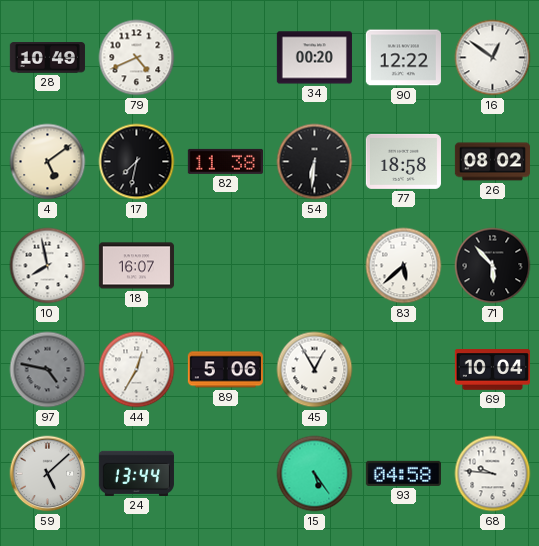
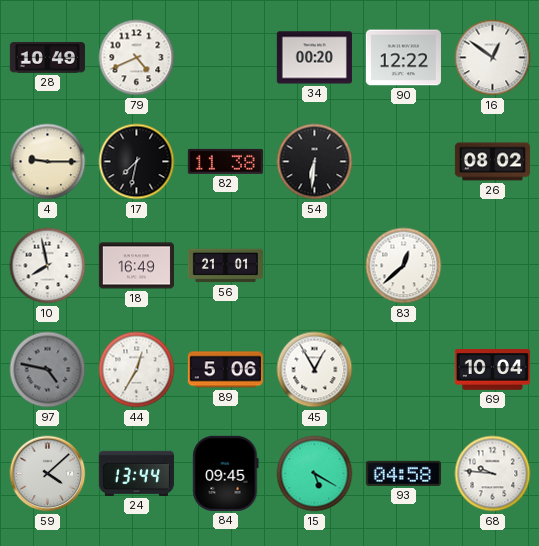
4: 5:09 -> 9:15
77: 18:58 -> none
18: 16:07 -> 16:49
56: none -> 21:01
83: 5:38 -> 12:38
71: 5:53 -> none
59: 5:08 -> 4:08
84: none -> 09:45
15: 5:24 -> 5:20
